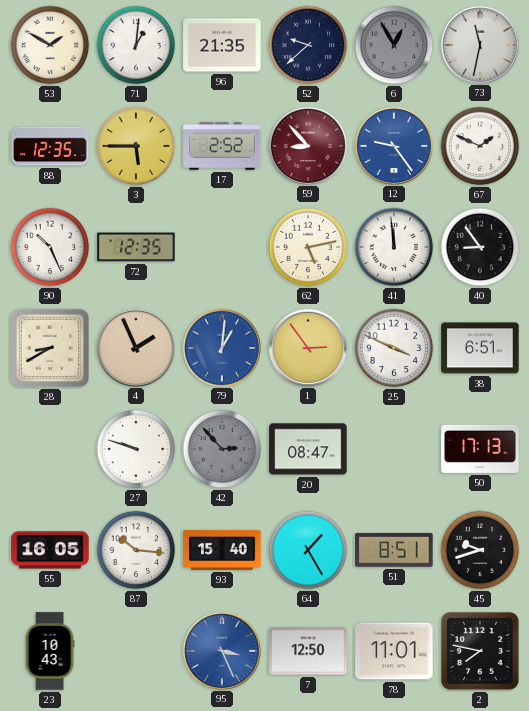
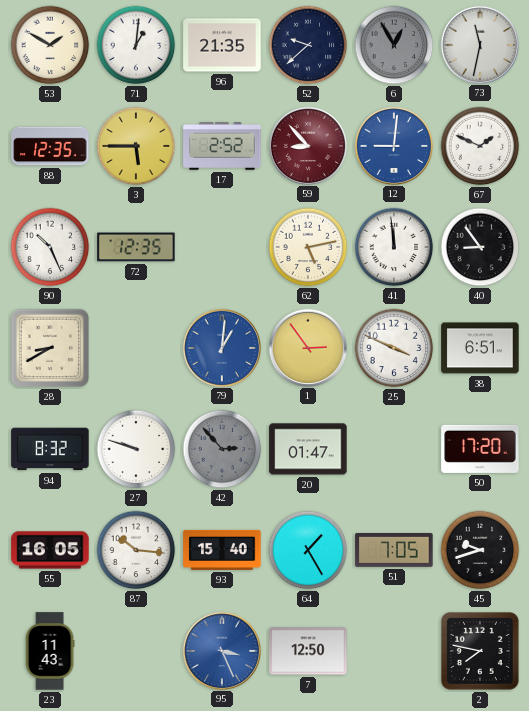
12: 9:24 -> 9:01
4: 1:56 -> none
94: none -> 8:32
20: 08:47 -> 01:47
50: 17:13 -> 17:20
51: 8:51 -> 7:05
23: 10:43 -> 11:43
78: 11:01 -> none
